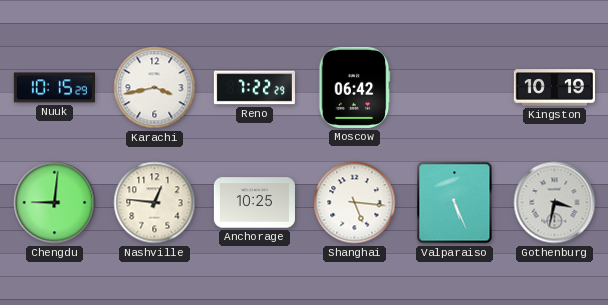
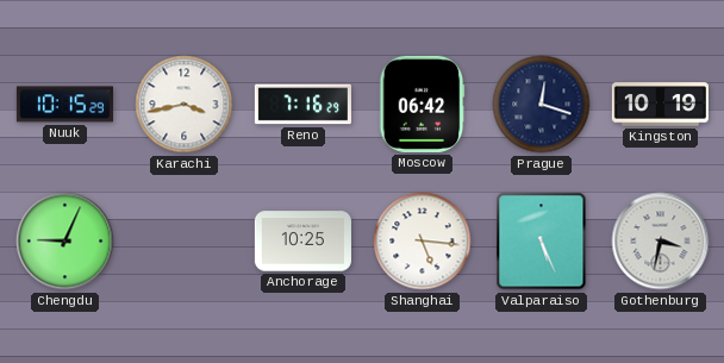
Reno: 7:22 -> 7:16
Prague: none -> 12:18
Chengdu: 9:01 -> 9:04
Nashville: 12:46 -> none
